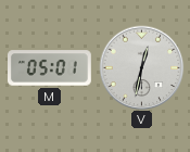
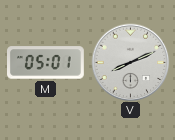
V: 12:32 -> 8:11
